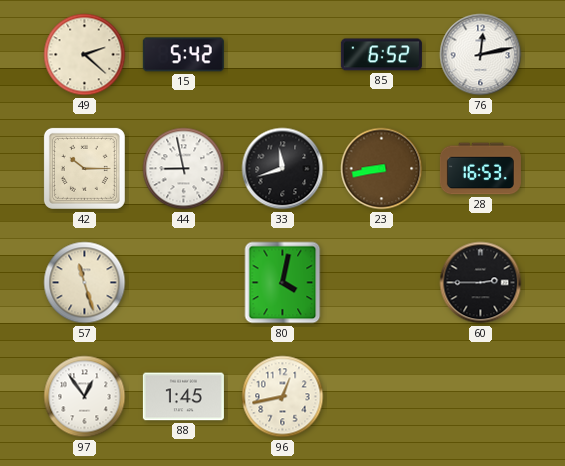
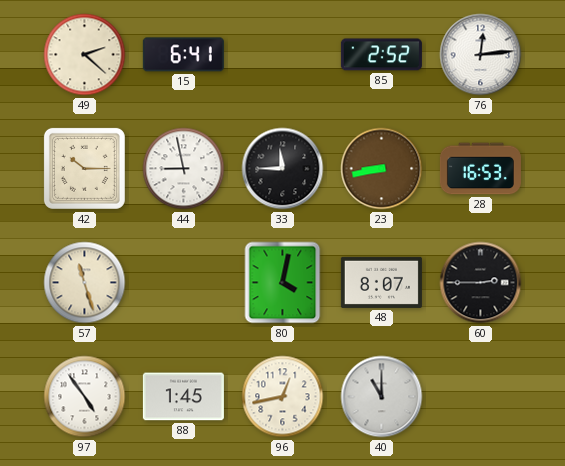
15: 5:42 -> 6:41
85: 6:52 -> 2:52
76: 12:13 -> 12:14
33: 11:42 -> 11:45
48: none -> 8:07
97: 12:54 -> 4:54
40: none -> 11:00
